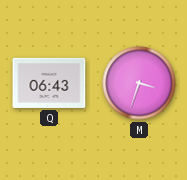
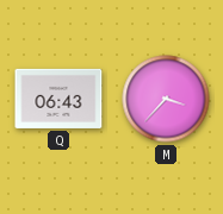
M: 3:33 -> 3:37
